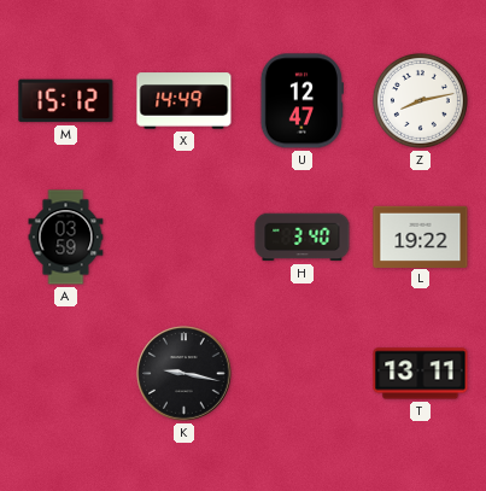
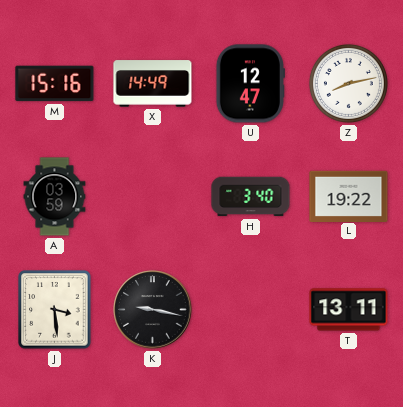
M: 15:12 -> 15:16
J: none -> 3:29
